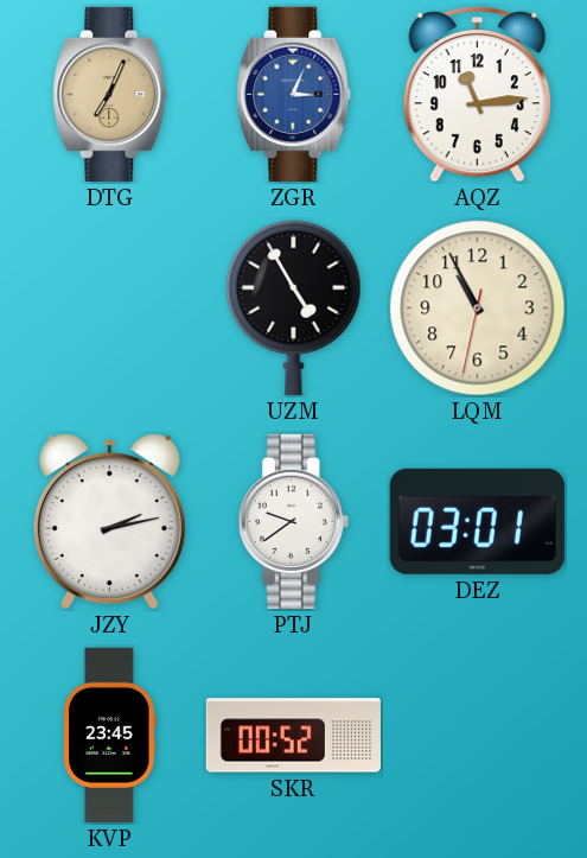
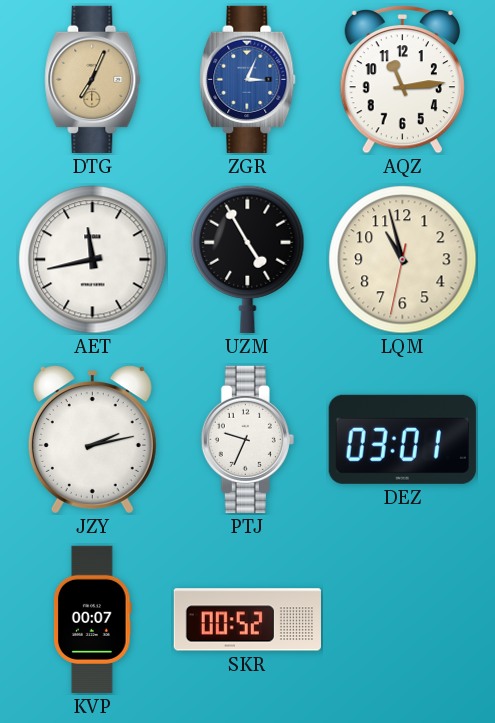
AET: none -> 11:43
LQM: 10:55 -> 10:57
PTJ: 9:39 -> 9:34
KVP: 23:45 -> 00:07
